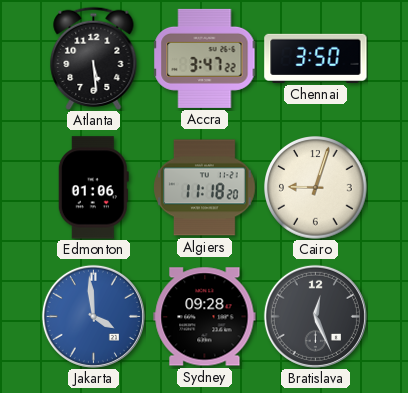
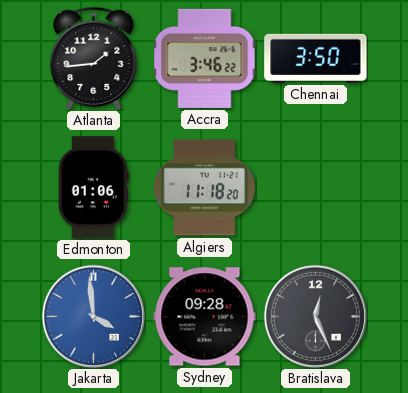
Atlanta: 5:29 -> 1:44
Accra: 3:47 -> 3:46
Cairo: 9:03 -> none
